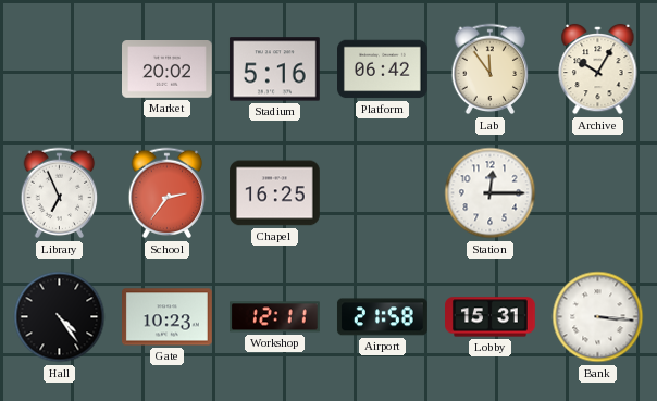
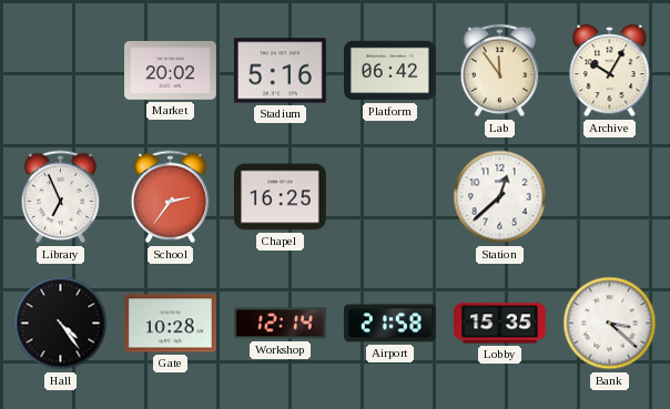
Station: 12:15 -> 12:38
Gate: 10:23 -> 10:28
Workshop: 12:11 -> 12:14
Lobby: 15:31 -> 15:35
Bank: 3:16 -> 3:22
